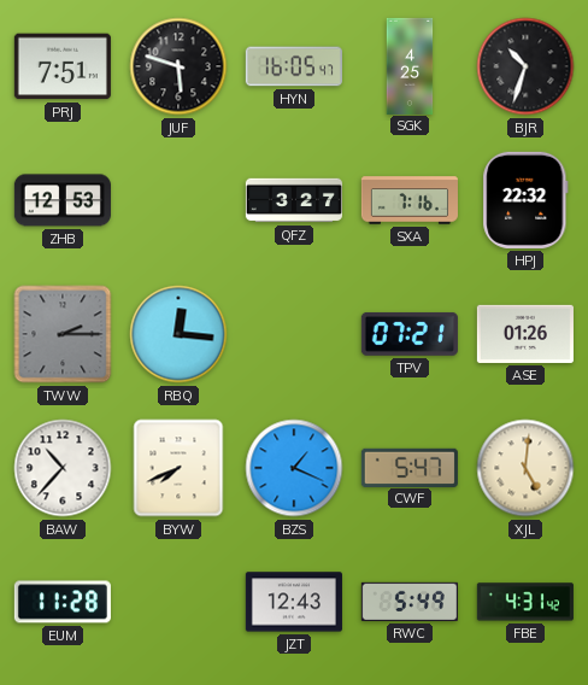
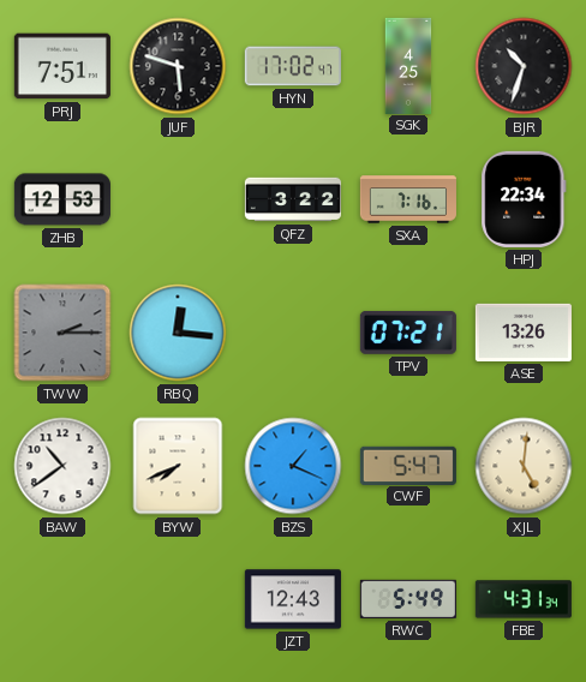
HYN: 16:05 -> 17:02
QFZ: 3:27 -> 3:22
HPJ: 22:32 -> 22:34
ASE: 01:26 -> 13:26
BAW: 10:37 -> 10:39
EUM: 11:28 -> none
FBE: 4:31:42 -> 4:31:34
